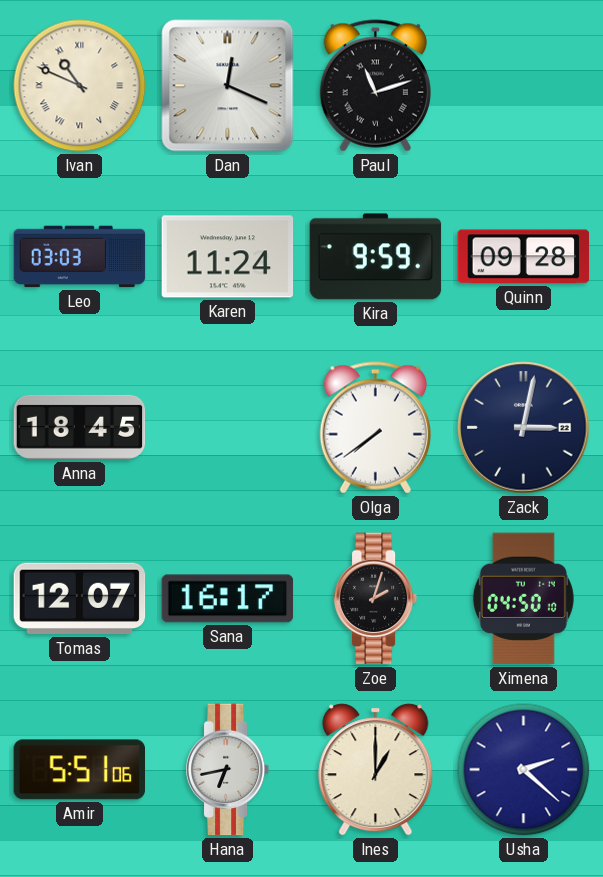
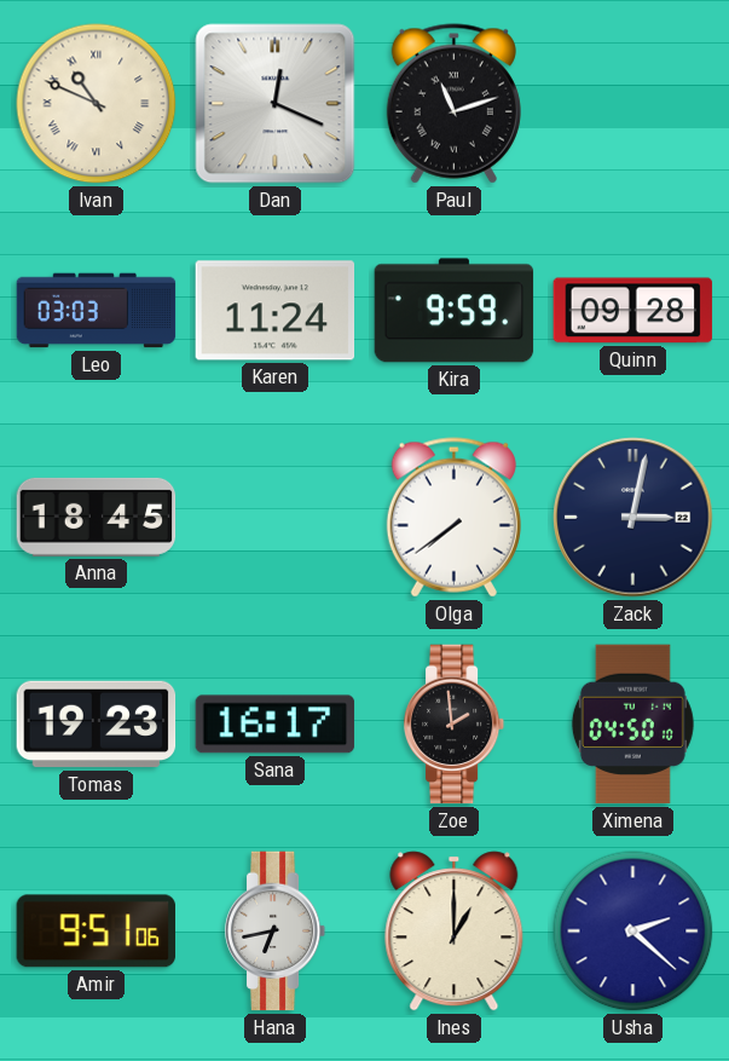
Tomas: 12:07 -> 19:23
Zoe: 2:03 -> 1:59
Amir: 5:51 -> 9:51
